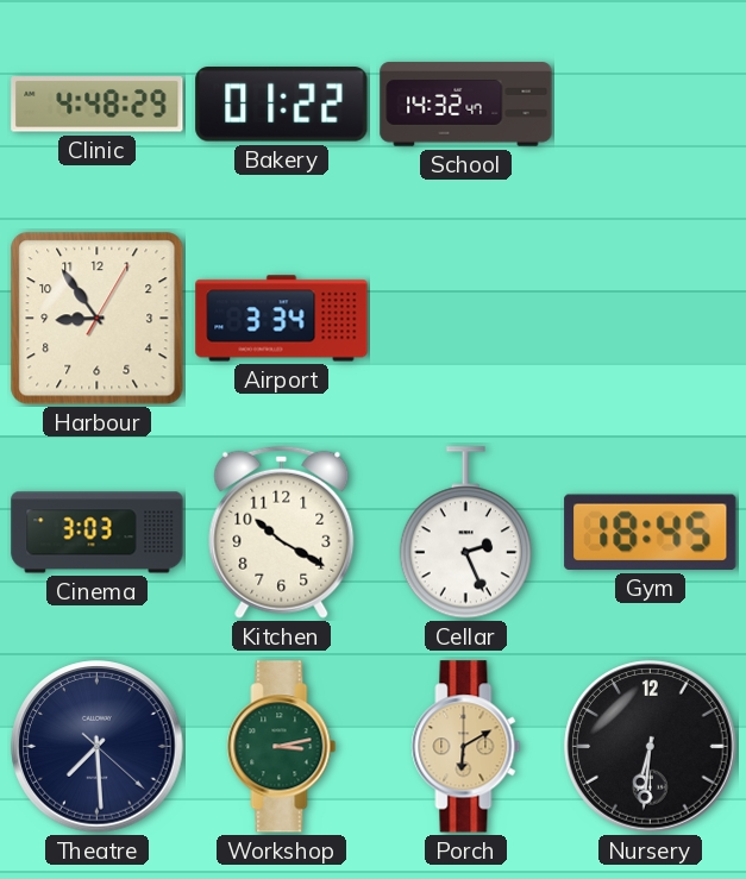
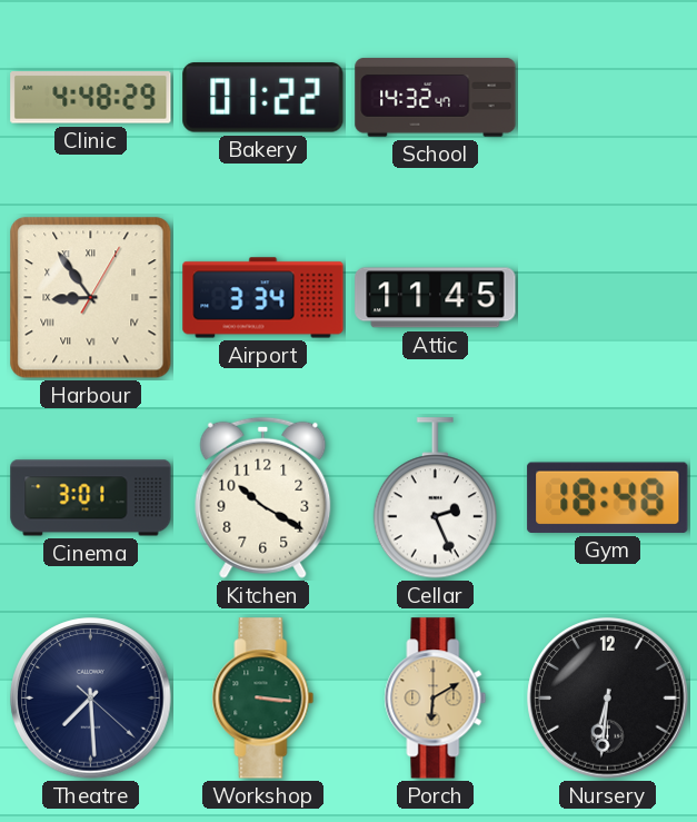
Harbour numerals: Arabic -> Roman
Attic: none -> 11:45
Cinema: 3:03 -> 3:01
Gym: 18:45 -> 18:48
Workshop: 3:13 -> 3:16
